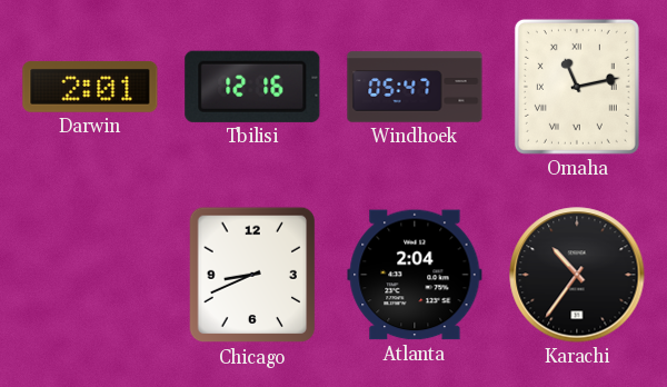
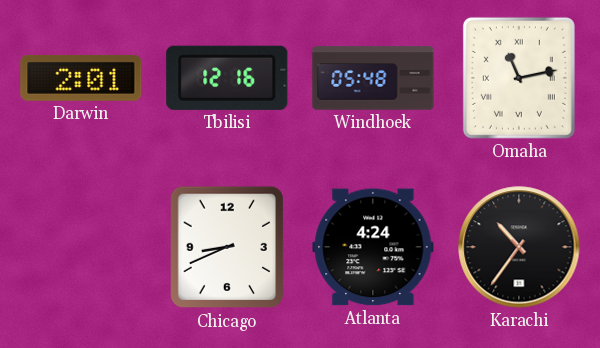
Windhoek: 05:47 -> 05:48
Atlanta: 2:04 -> 4:24
